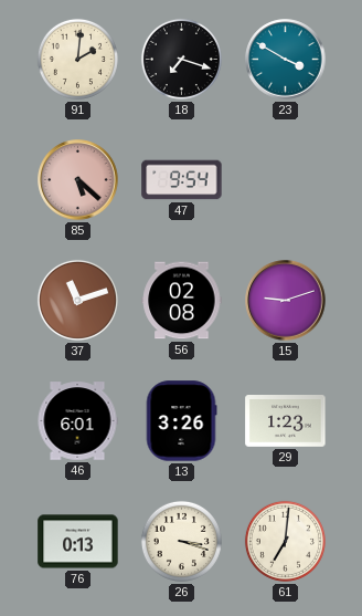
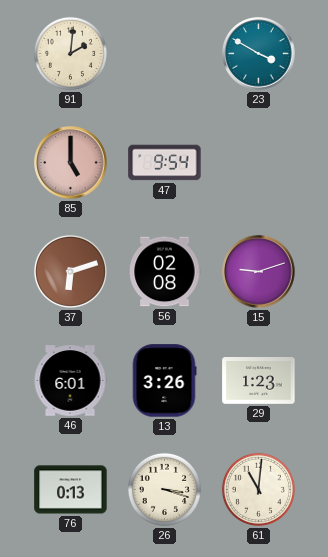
18: 7:18 -> none
85: 5:22 -> 5:00
37: 11:12 -> 6:12
61: 7:01 -> 11:01
